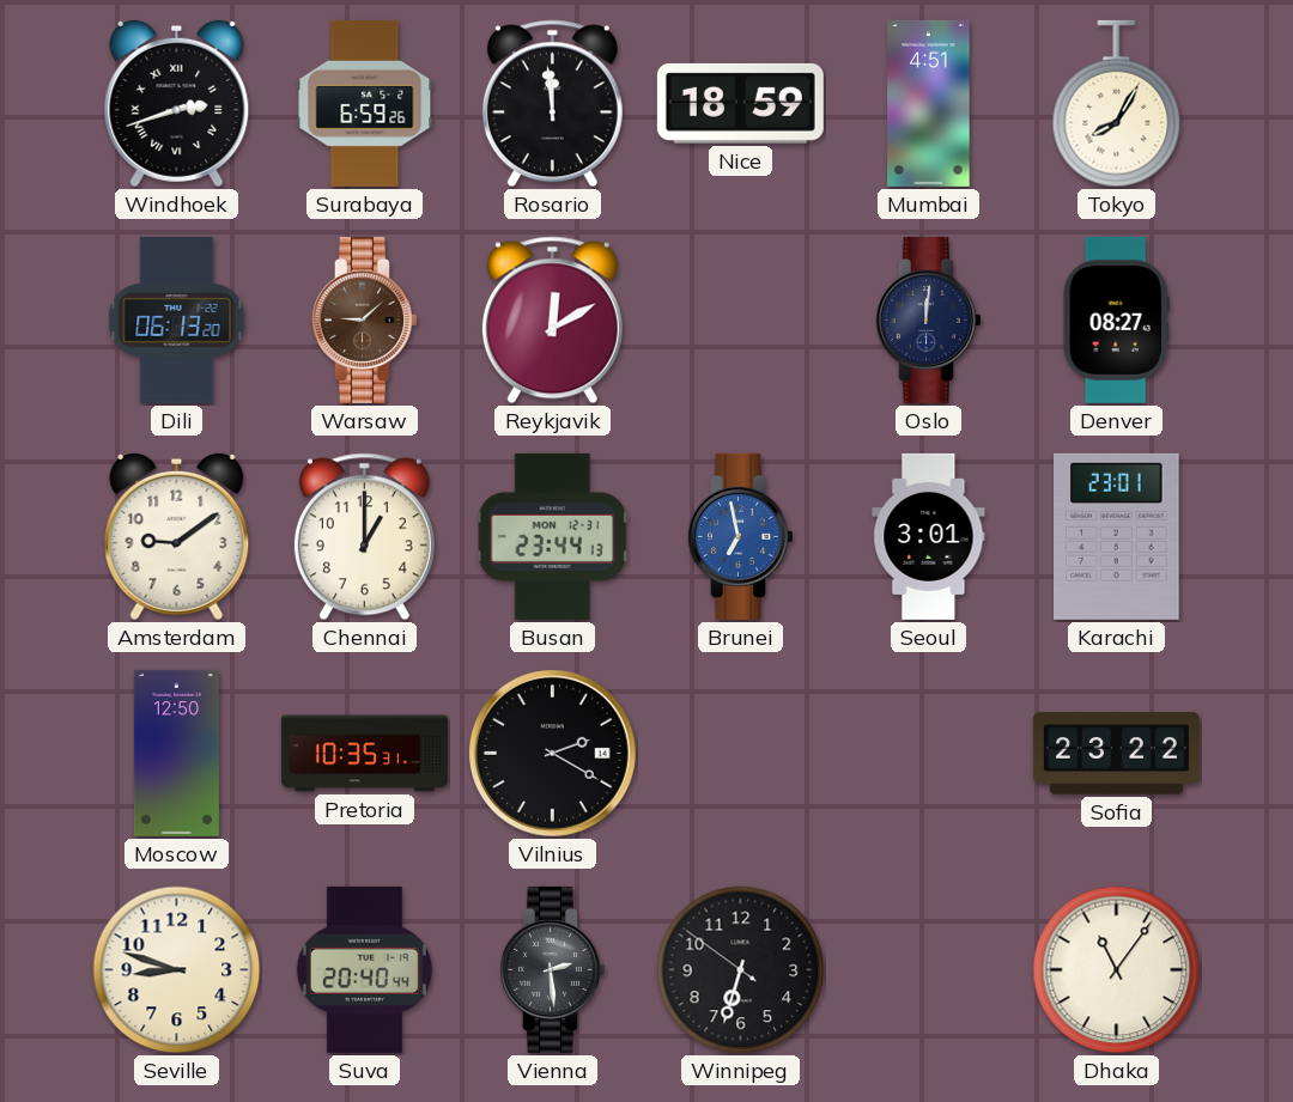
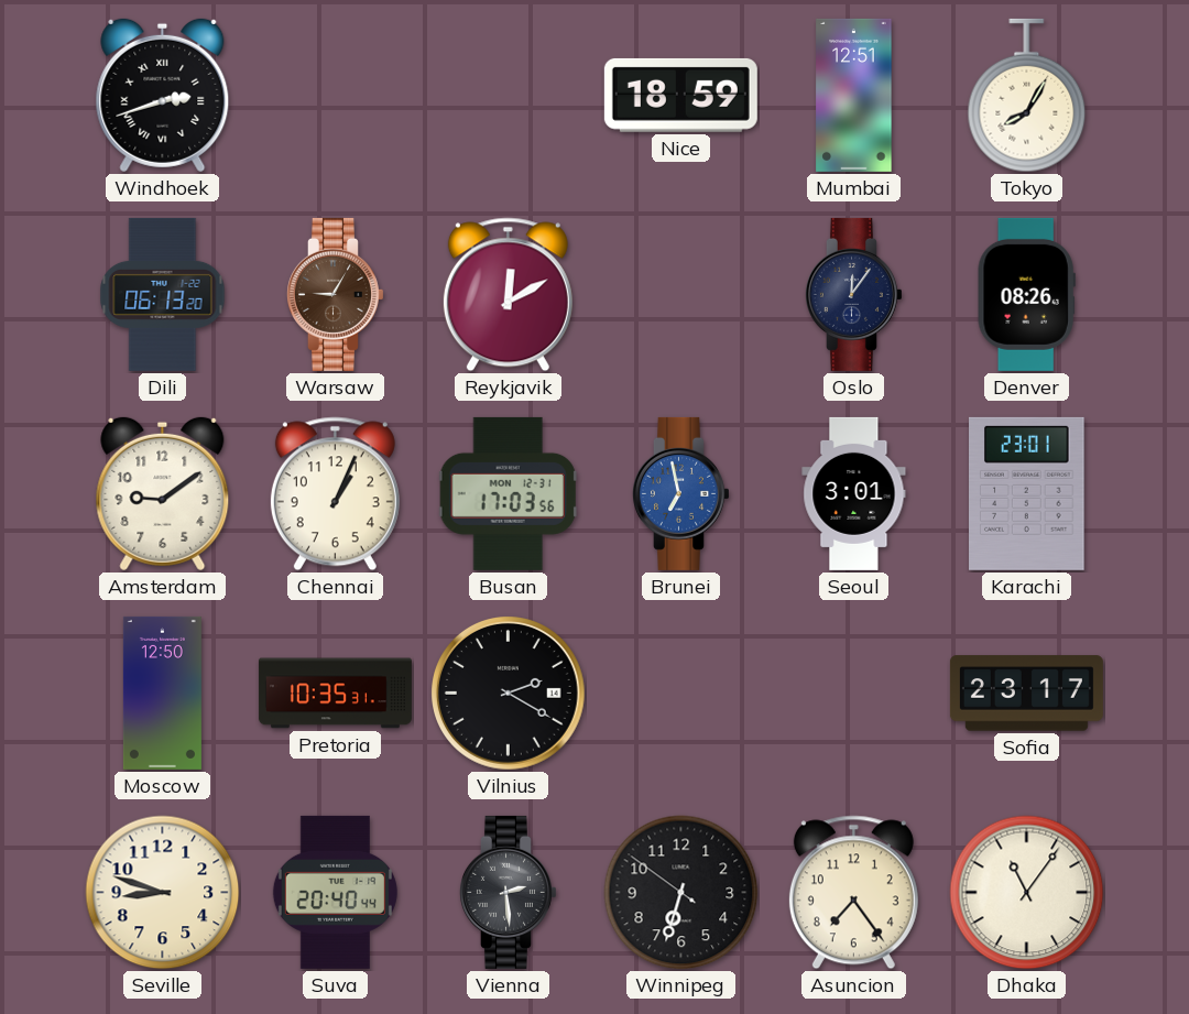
Surabaya: 6:59 -> none
Rosario: 11:59 -> none
Mumbai: 4:51 -> 12:51
Warsaw: 9:08 -> 9:05
Oslo: 12:01 -> 12:06
Denver: 08:27 -> 08:26
Chennai: 1:00 -> 1:04
Busan: 23:44 -> 17:03
Sofia: 23:22 -> 23:17
Asuncion: none -> 7:24
